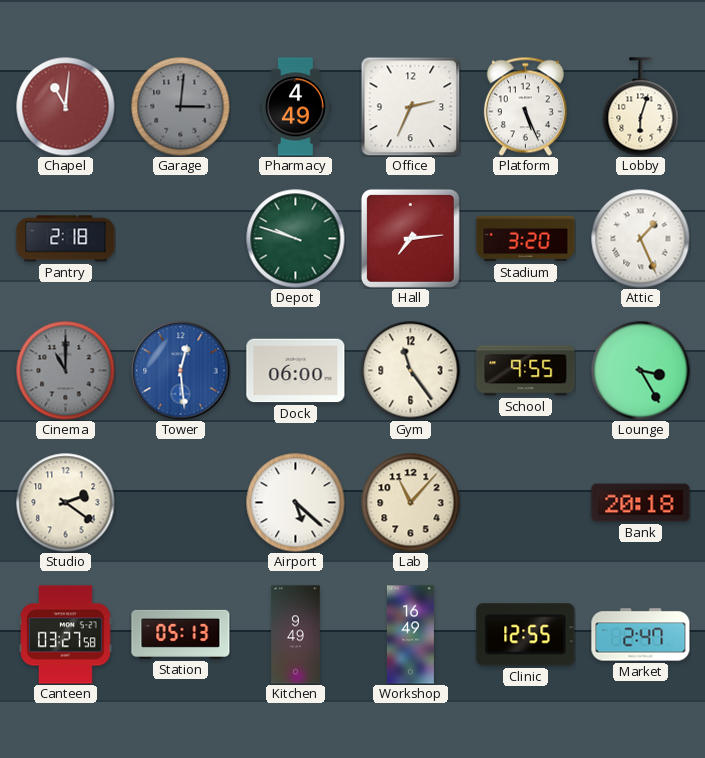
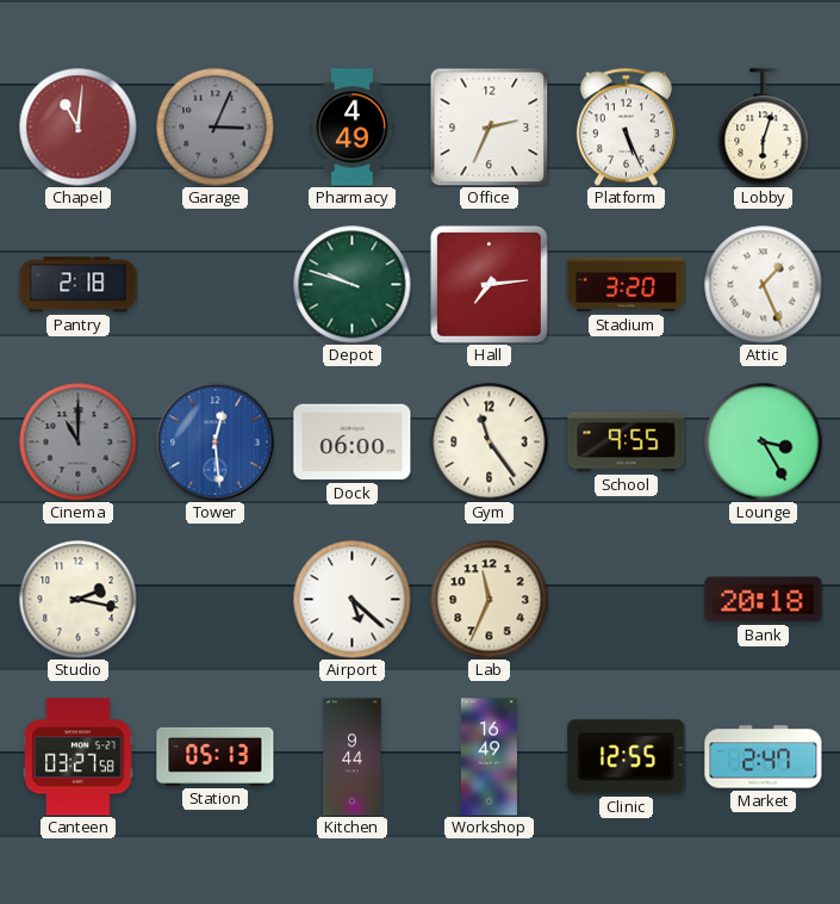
Garage: 3:01 -> 3:04
Studio: 2:21 -> 2:17
Lab: 11:07 -> 11:34
Kitchen: 9:49 -> 9:44
